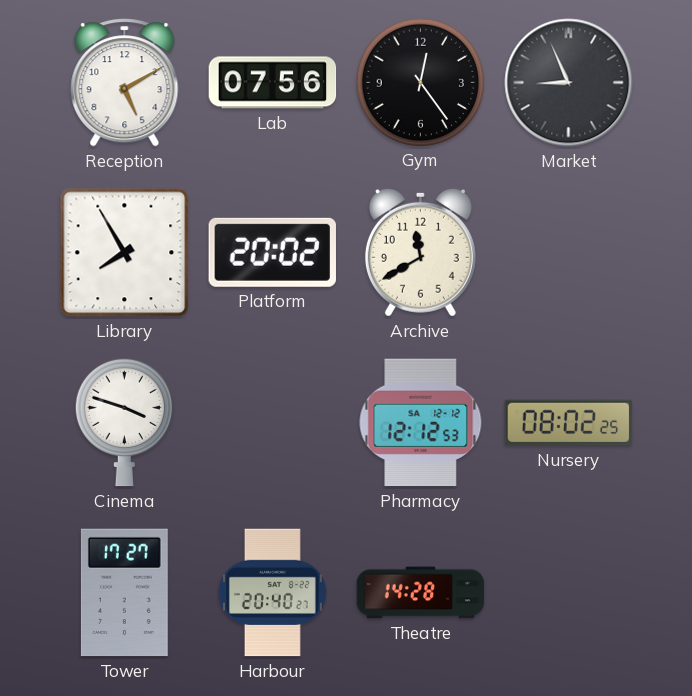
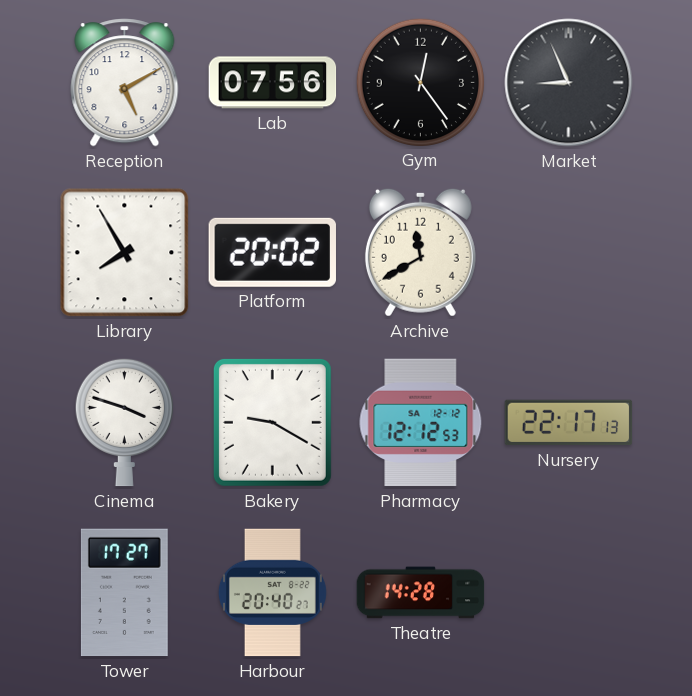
Bakery: none -> 9:20
Nursery: 08:02 -> 22:17
